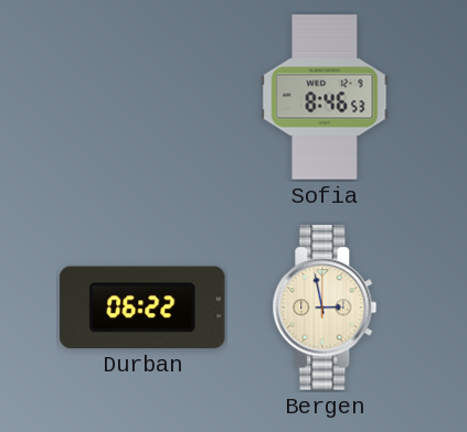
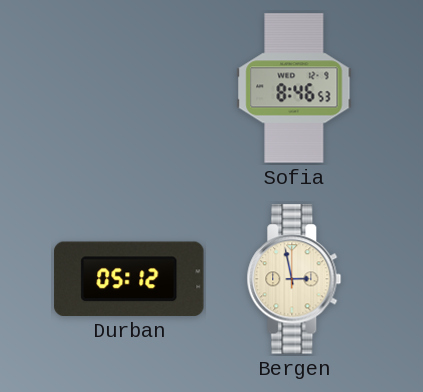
Durban: 06:22 -> 05:12
